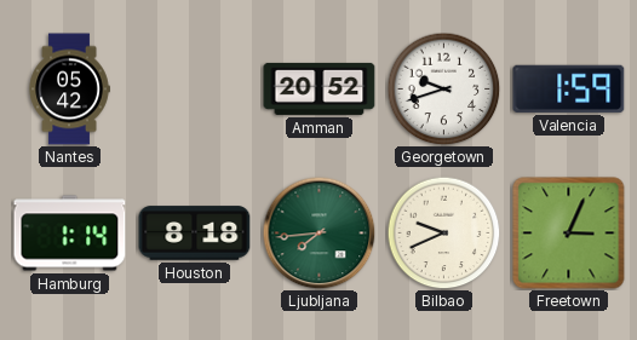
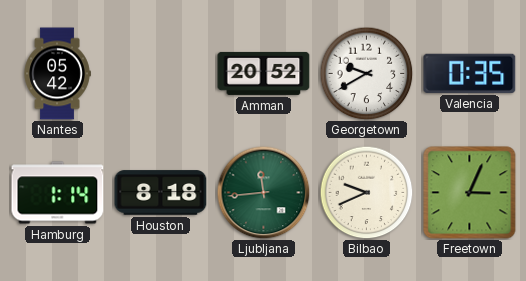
Georgetown: 9:42 -> 9:40
Valencia: 1:59 -> 0:35
Ljubljana: 7:44 -> 11:44
